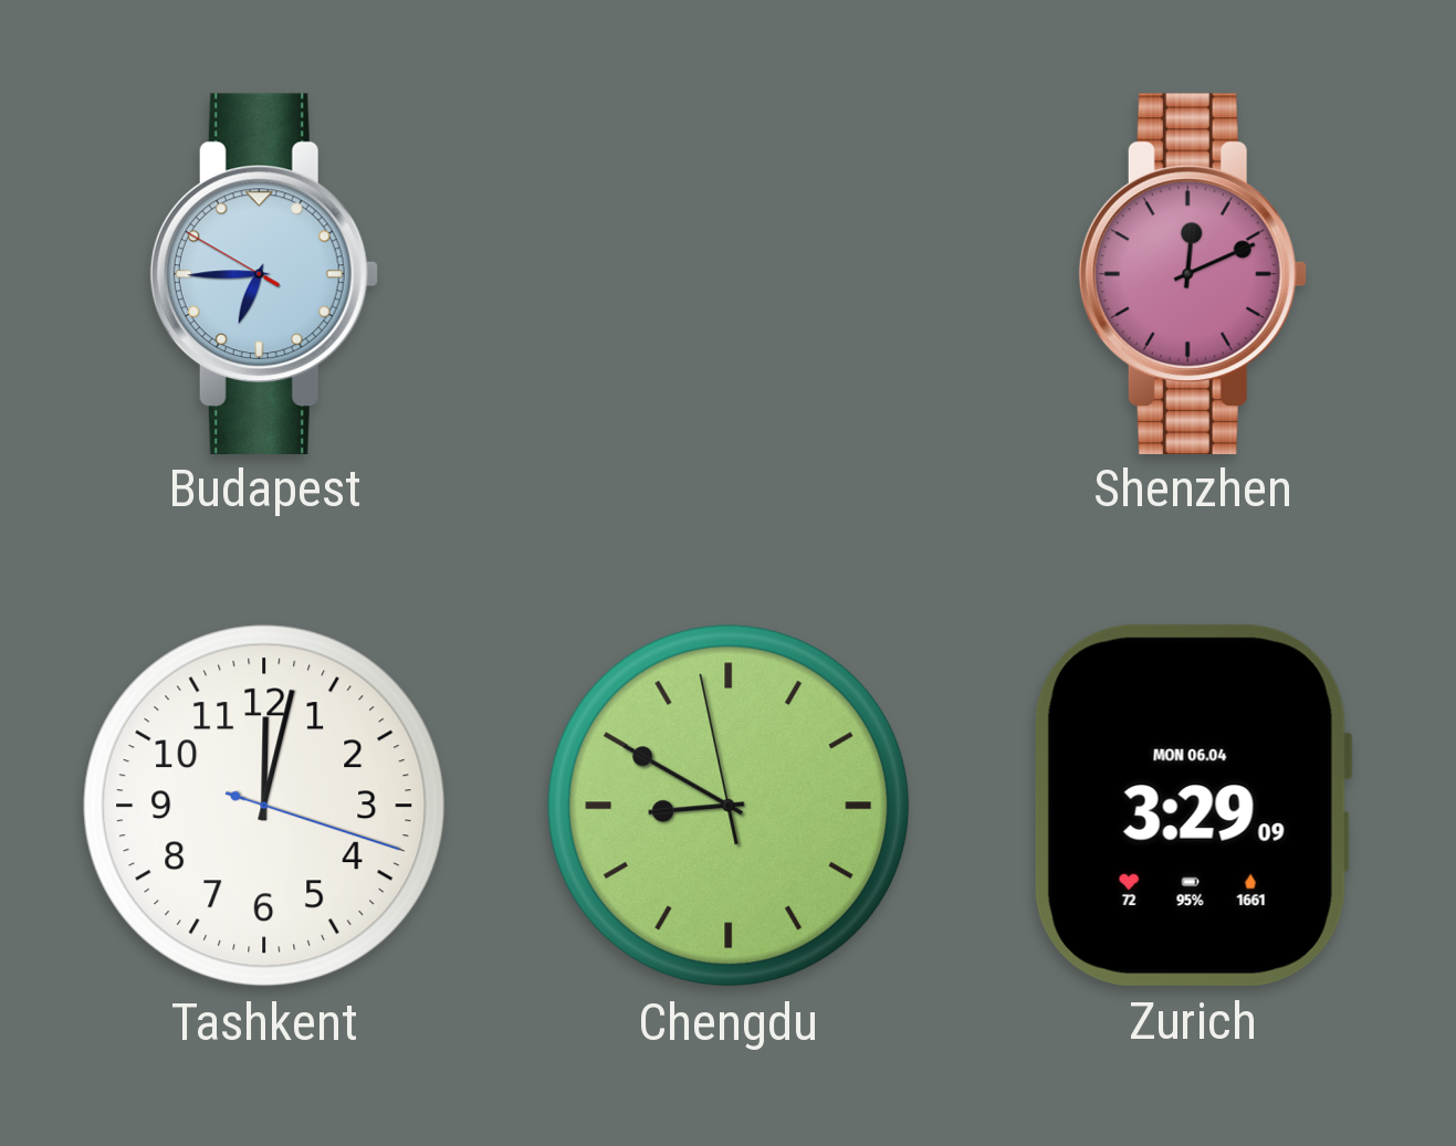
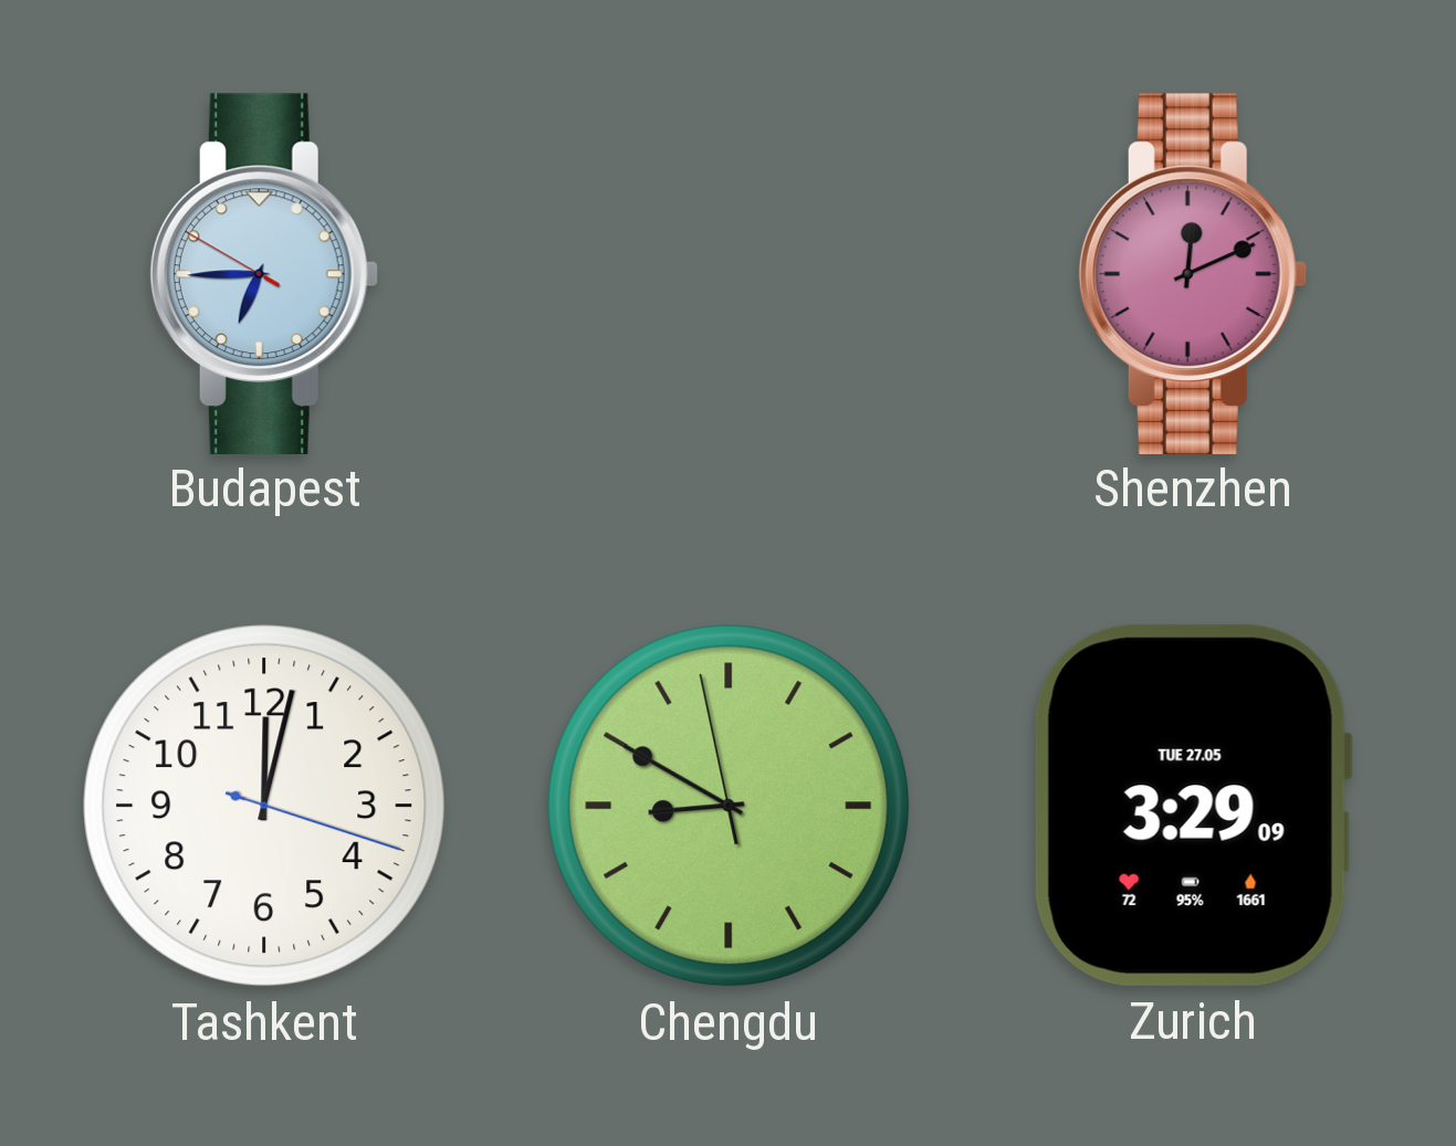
Zurich date: MON 06.04 -> TUE 27.05
